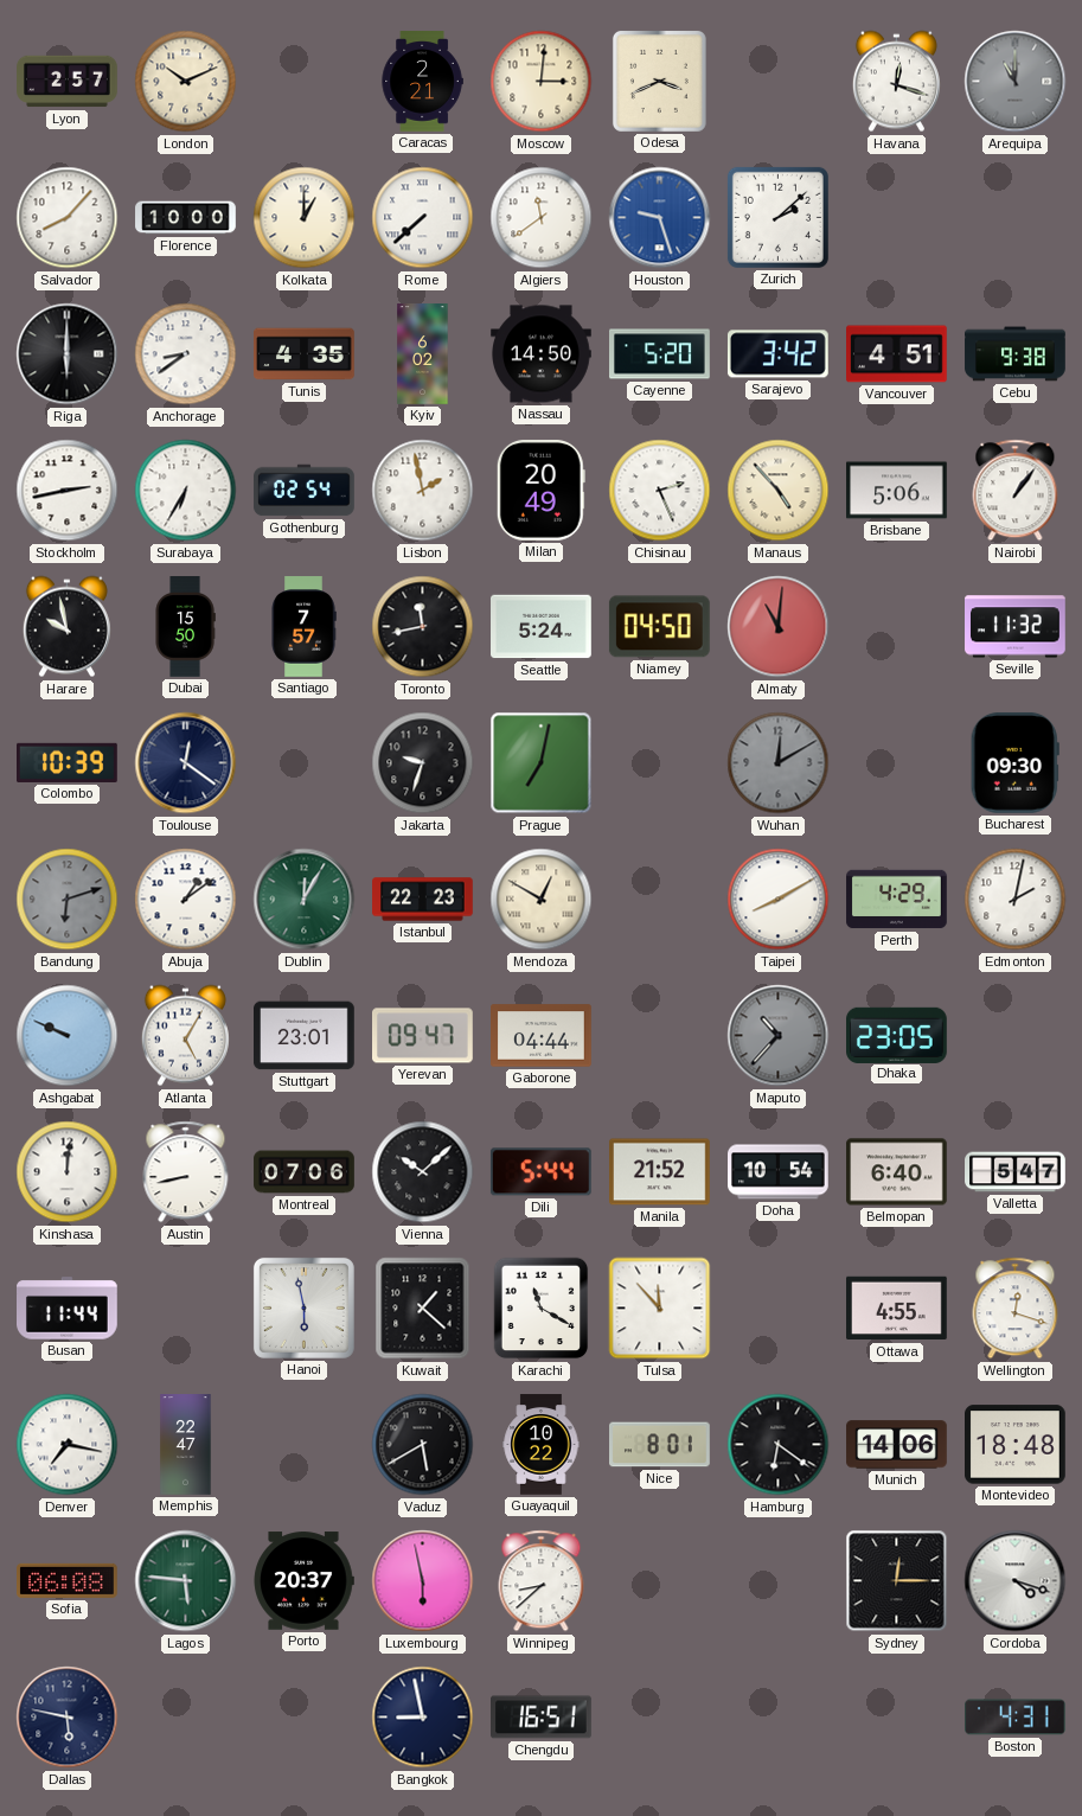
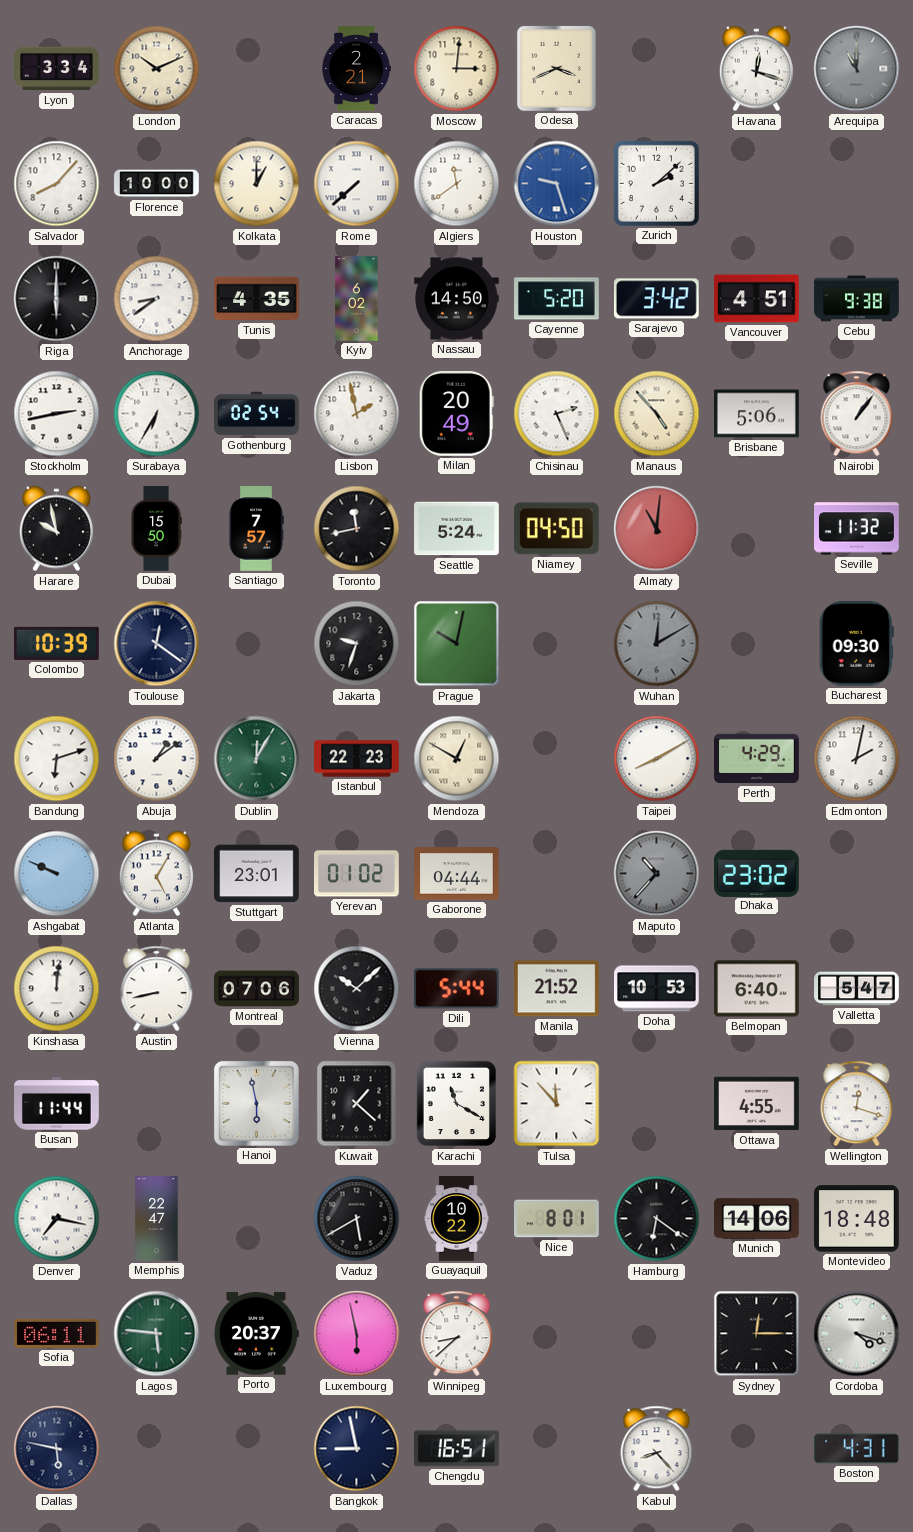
Lyon: 2:57 -> 3:34
Prague: 7:02 -> 10:02
Bandung dial: grey -> white
Yerevan: 09:47 -> 01:02
Dhaka: 23:05 -> 23:02
Doha: 10:54 -> 10:53
Sofia: 06:08 -> 06:11
Kabul: none -> 8:23
